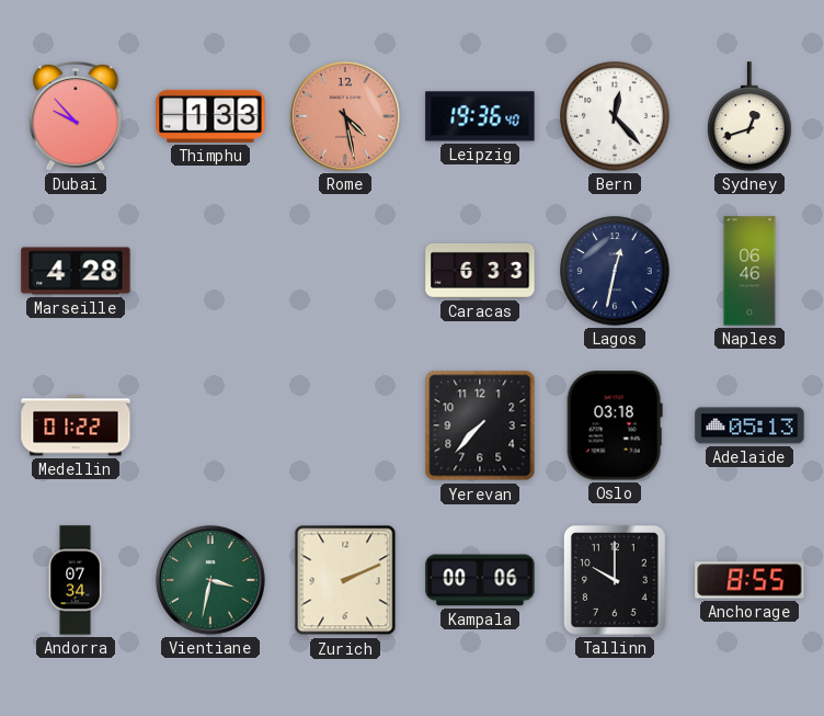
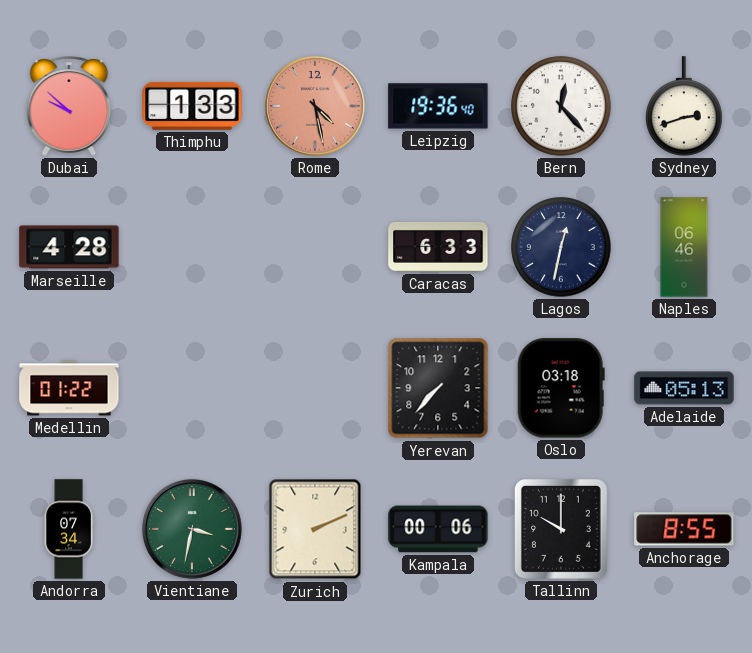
Dubai: 9:53 -> 9:52
Sydney: 12:42 -> 2:42
